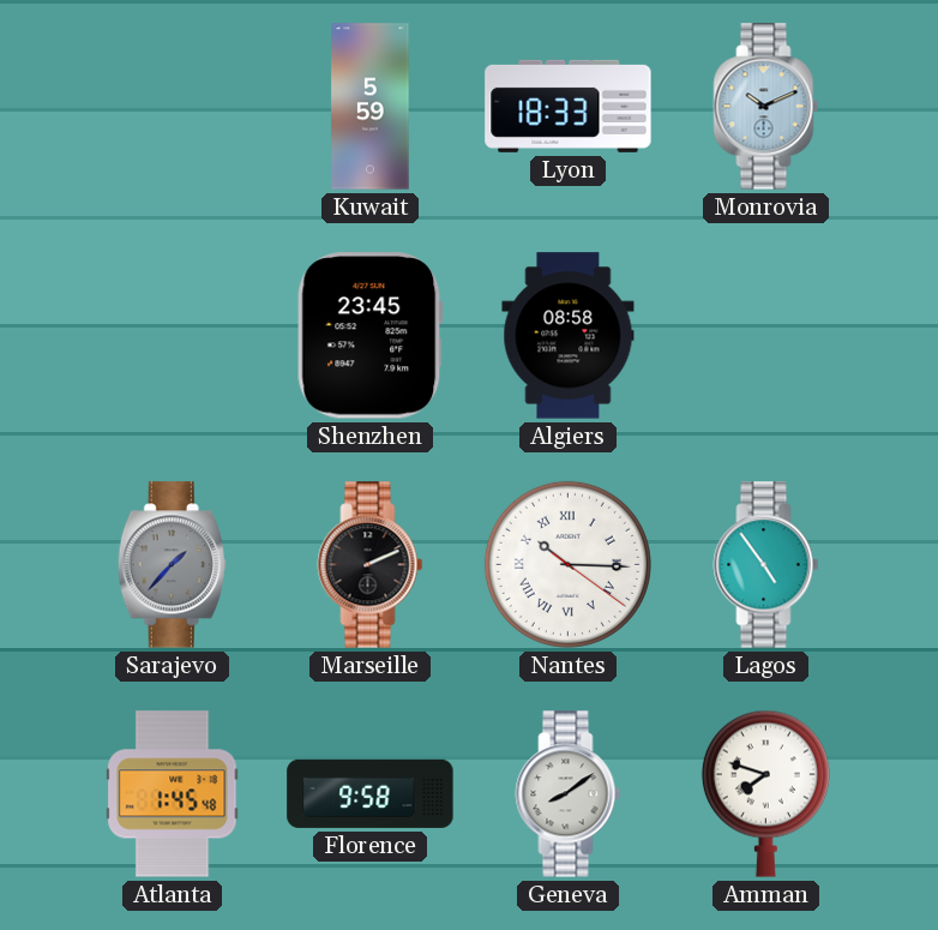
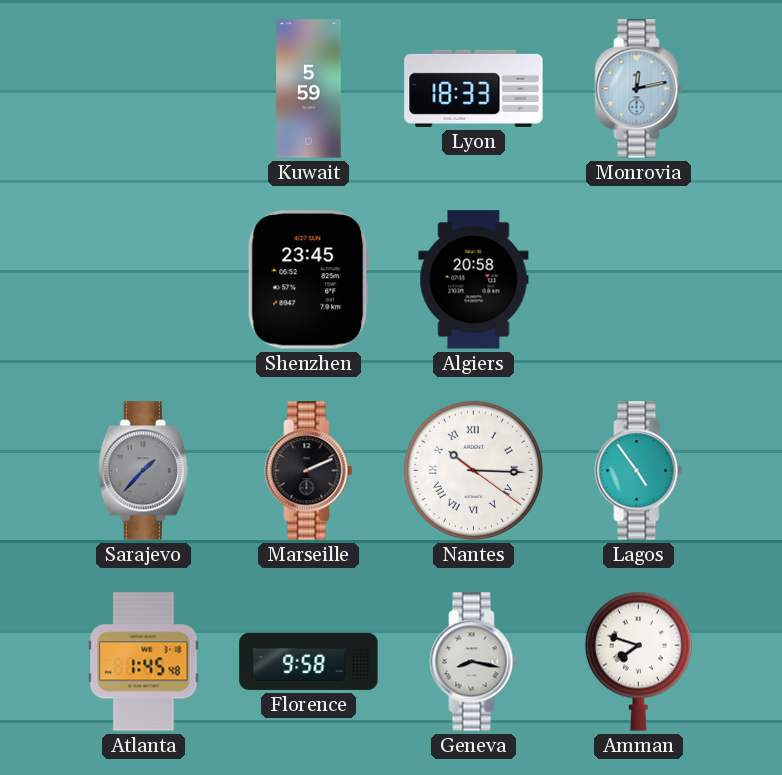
Monrovia: 10:11 -> 12:13
Algiers: 08:58 -> 20:58
Geneva: 8:09 -> 8:17
